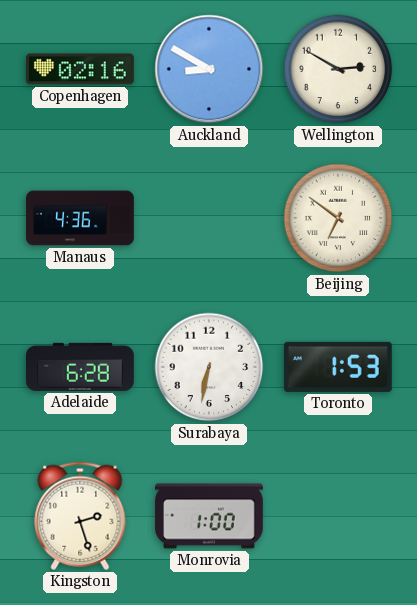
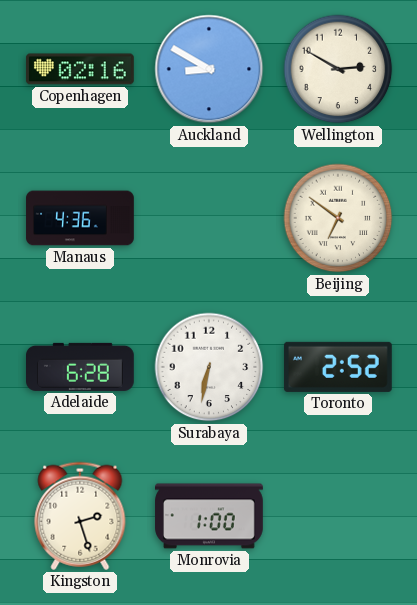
Toronto: 1:53 -> 2:52
